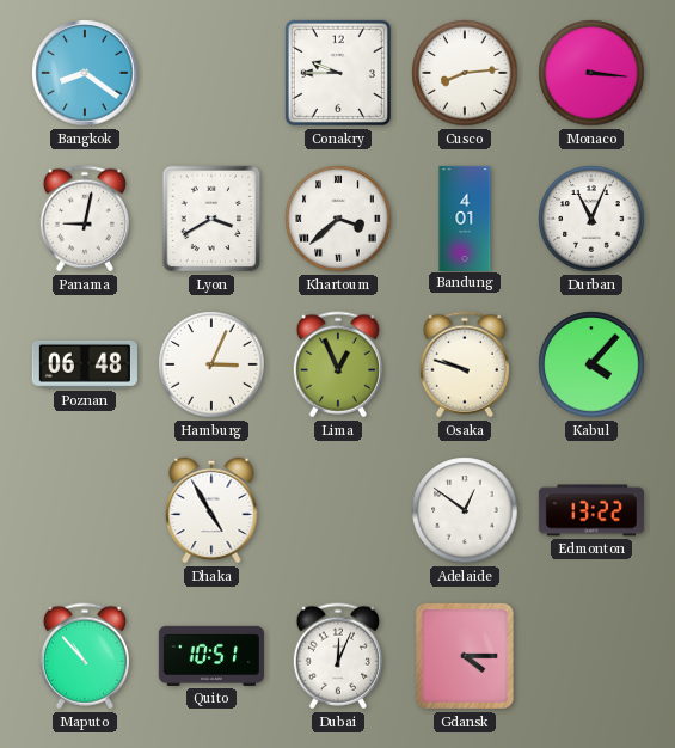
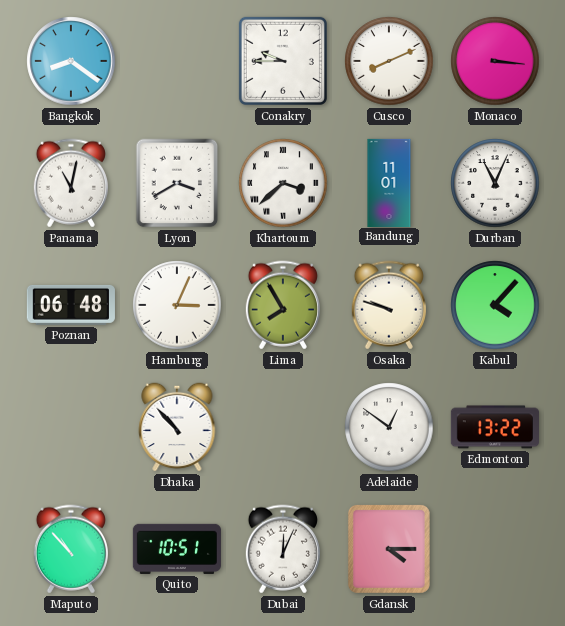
Cusco: 8:14 -> 8:11
Panama: 9:02 -> 11:02
Bandung: 4:01 -> 11:01
Lima: 12:56 -> 7:55
Dhaka: 4:55 -> 10:53
